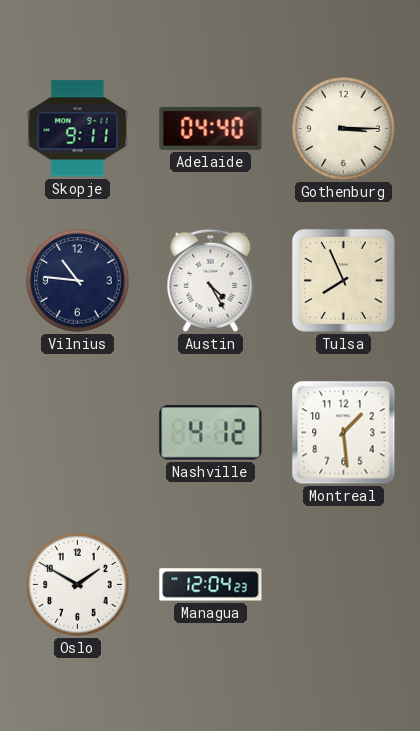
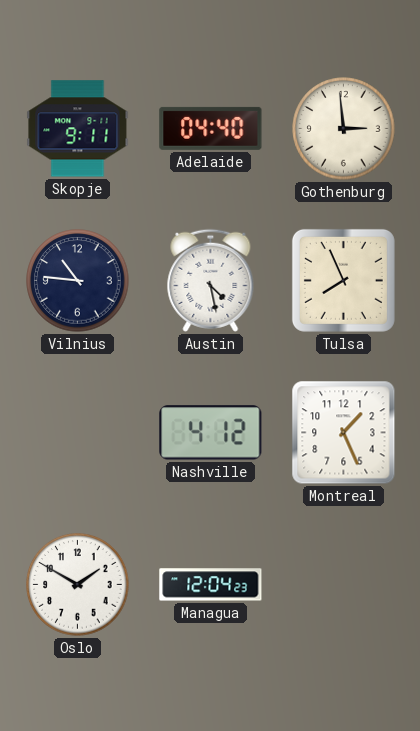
Gothenburg: 3:15 -> 2:59
Austin: 4:25 -> 4:28
Montreal: 1:29 -> 1:26
